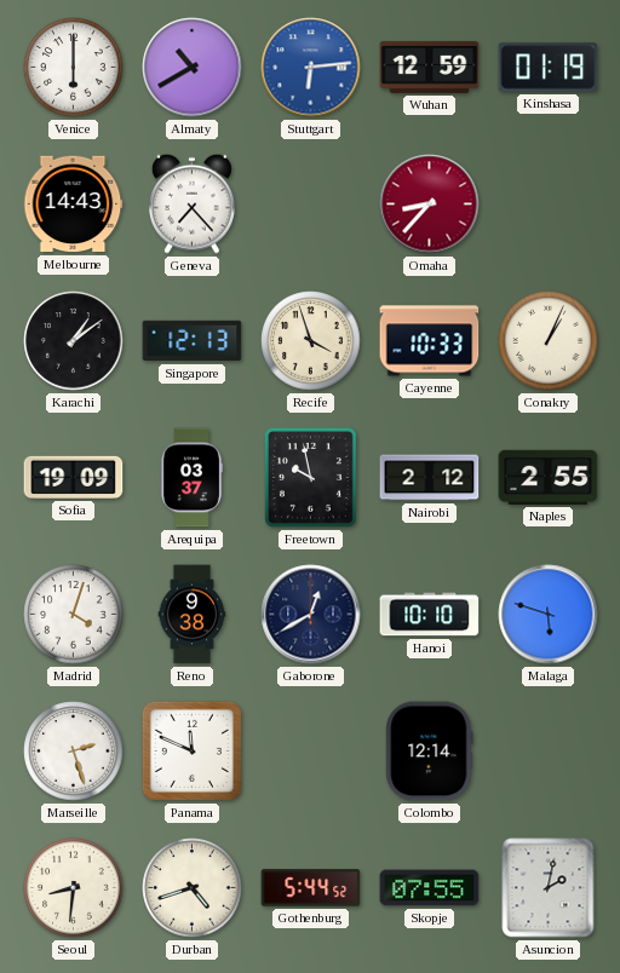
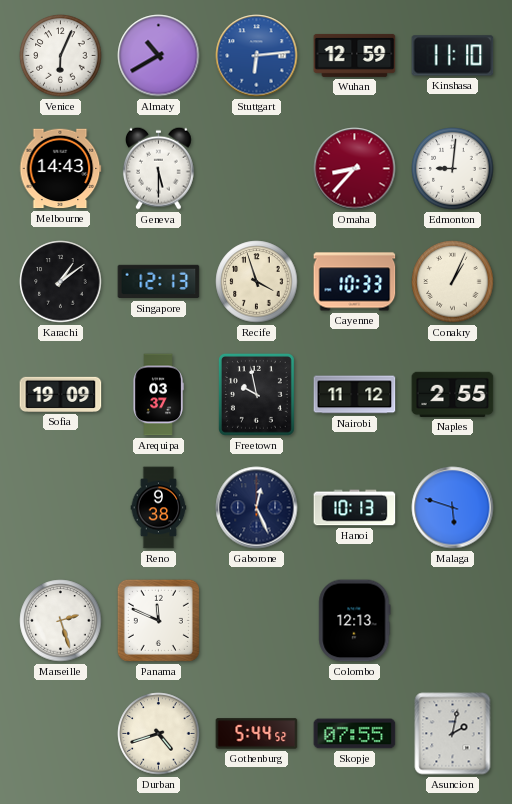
Venice: 6:00 -> 6:04
Kinshasa: 01:19 -> 11:10
Geneva: 7:23 -> 5:30
Edmonton: none -> 9:01
Nairobi: 2:12 -> 11:12
Madrid: 4:03 -> none
Gaborone: 12:40 -> 12:26
Hanoi: 10:10 -> 10:13
Colombo: 12:14 -> 12:13
Seoul: 8:31 -> none
